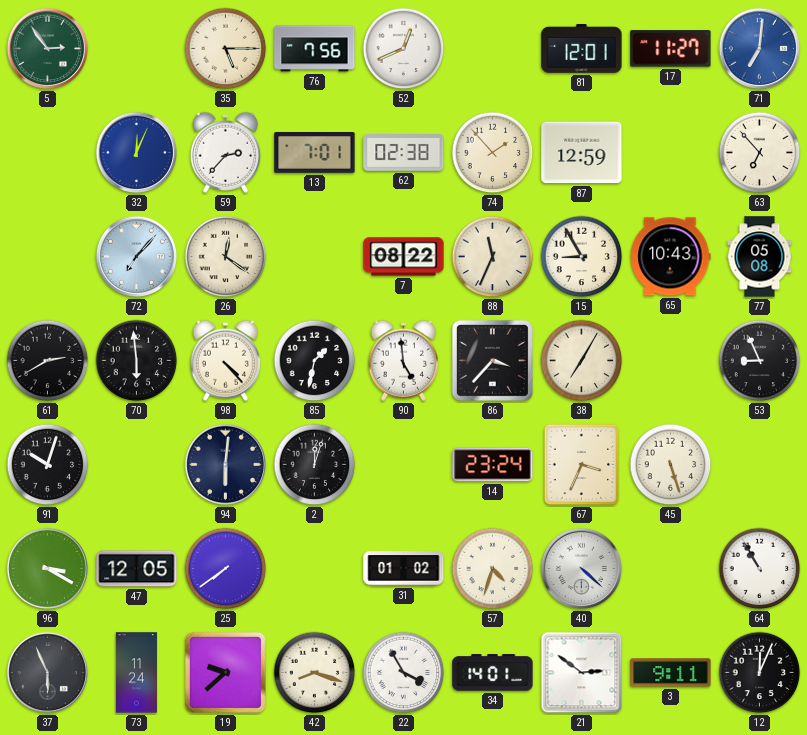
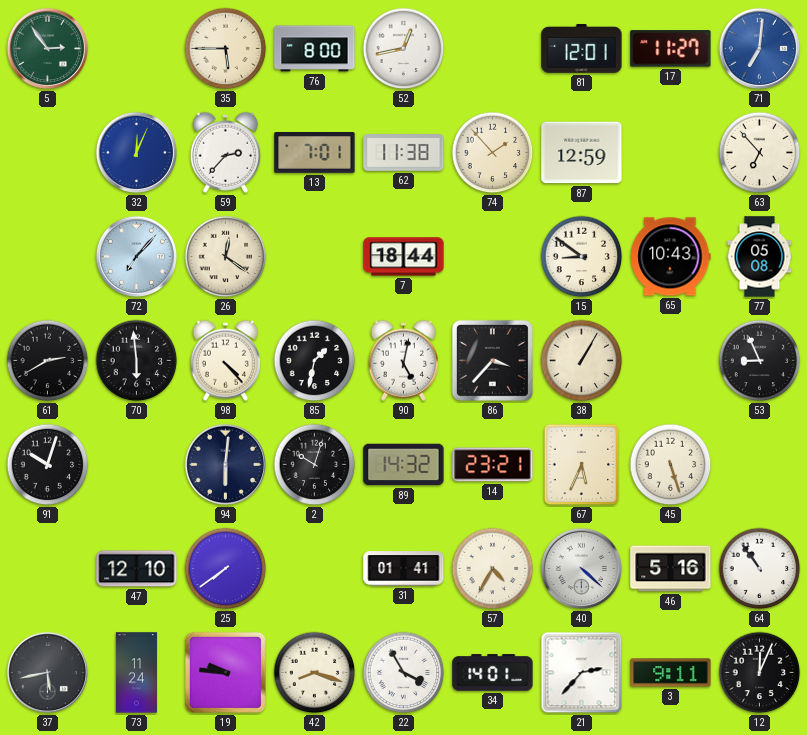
35: 5:15 -> 5:45
76: 7:56 -> 8:00
52: 12:41 -> 12:43
62: 02:38 -> 11:38
7: 08:22 -> 18:44
88: 11:34 -> none
15: 8:55 -> 8:51
90: 4:59 -> 5:02
38: 7:05 -> 1:05
2: 12:03 -> 10:03
89: none -> 14:32
14: 23:24 -> 23:21
67: 3:34 -> 5:34
96: 3:20 -> none
47: 12:05 -> 12:10
31: 01:02 -> 01:41
57: 4:33 -> 4:35
46: none -> 5:16
64: 10:55 -> 10:54
37: 5:56 -> 5:43
19: 9:38 -> 9:46
21: 2:51 -> 2:37
